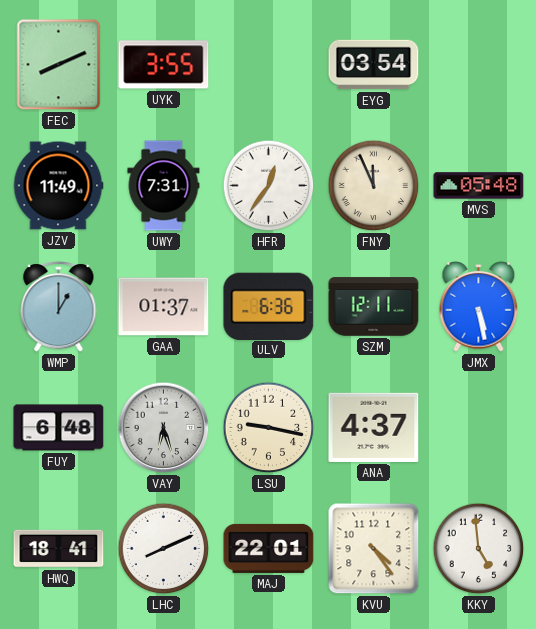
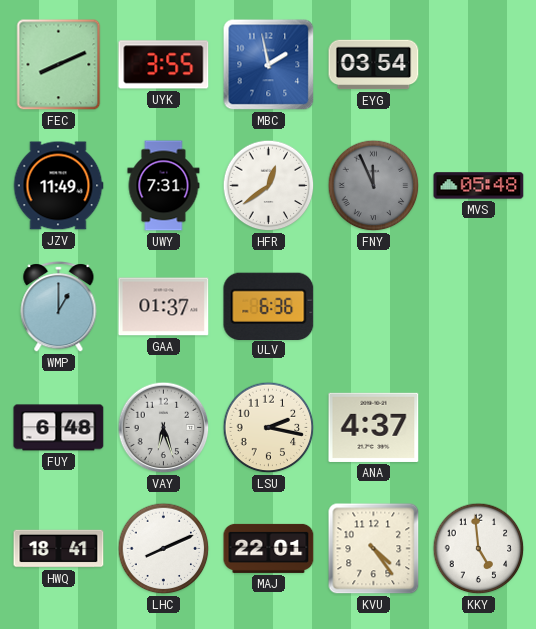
MBC: none -> 1:58
HFR: 12:36 -> 12:39
FNY dial: cream -> grey
SZM: 12:11 -> none
JMX: 5:28 -> none
LSU: 9:17 -> 2:17
